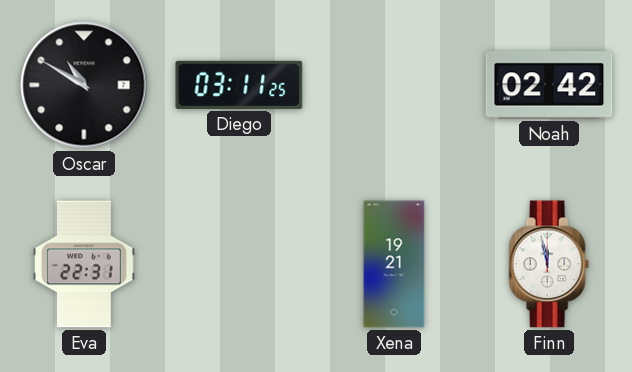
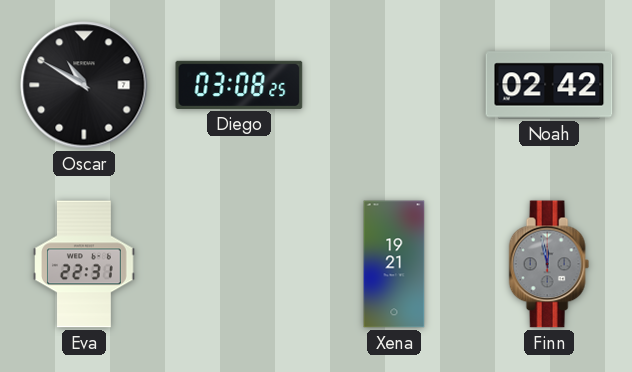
Diego: 03:11 -> 03:08
Finn dial: white -> grey
